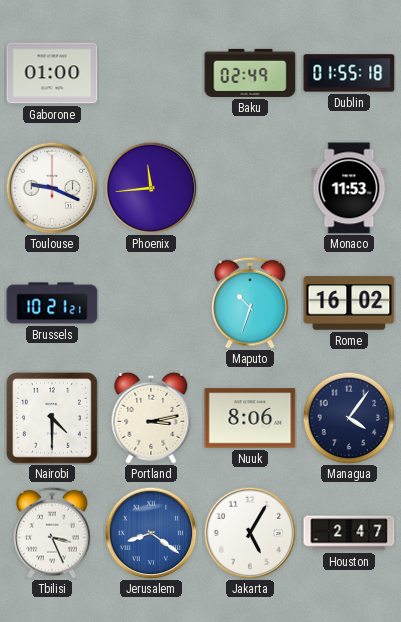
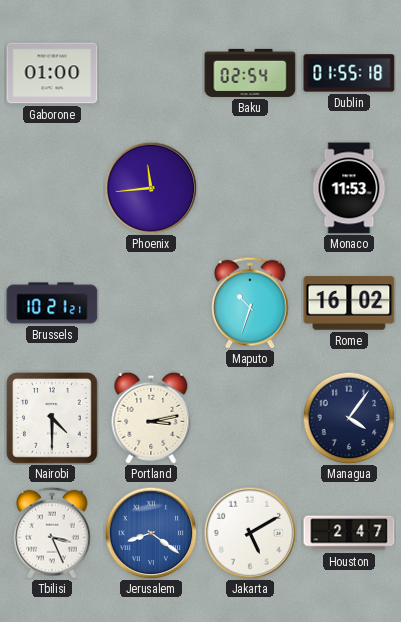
Baku: 02:49 -> 02:54
Toulouse: 9:19 -> none
Nuuk: 8:06 -> none
Jakarta: 5:05 -> 5:10
